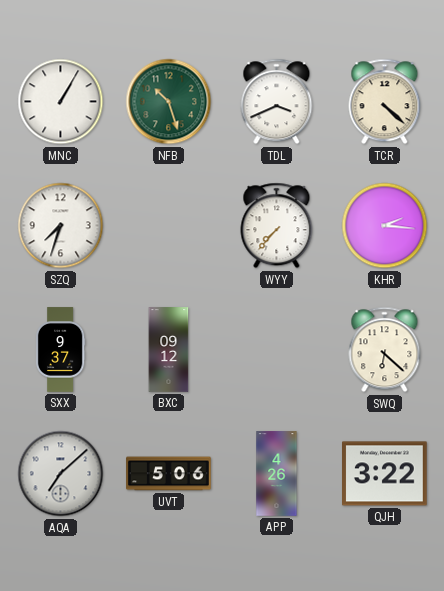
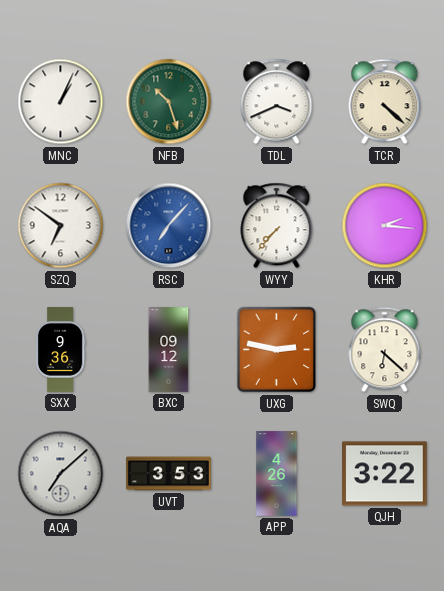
MNC: 1:05 -> 1:04
SZQ: 7:33 -> 6:51
RSC: none -> 7:07
SXX: 9:37 -> 9:36
UXG: none -> 2:47
UVT: 5:06 -> 3:53
